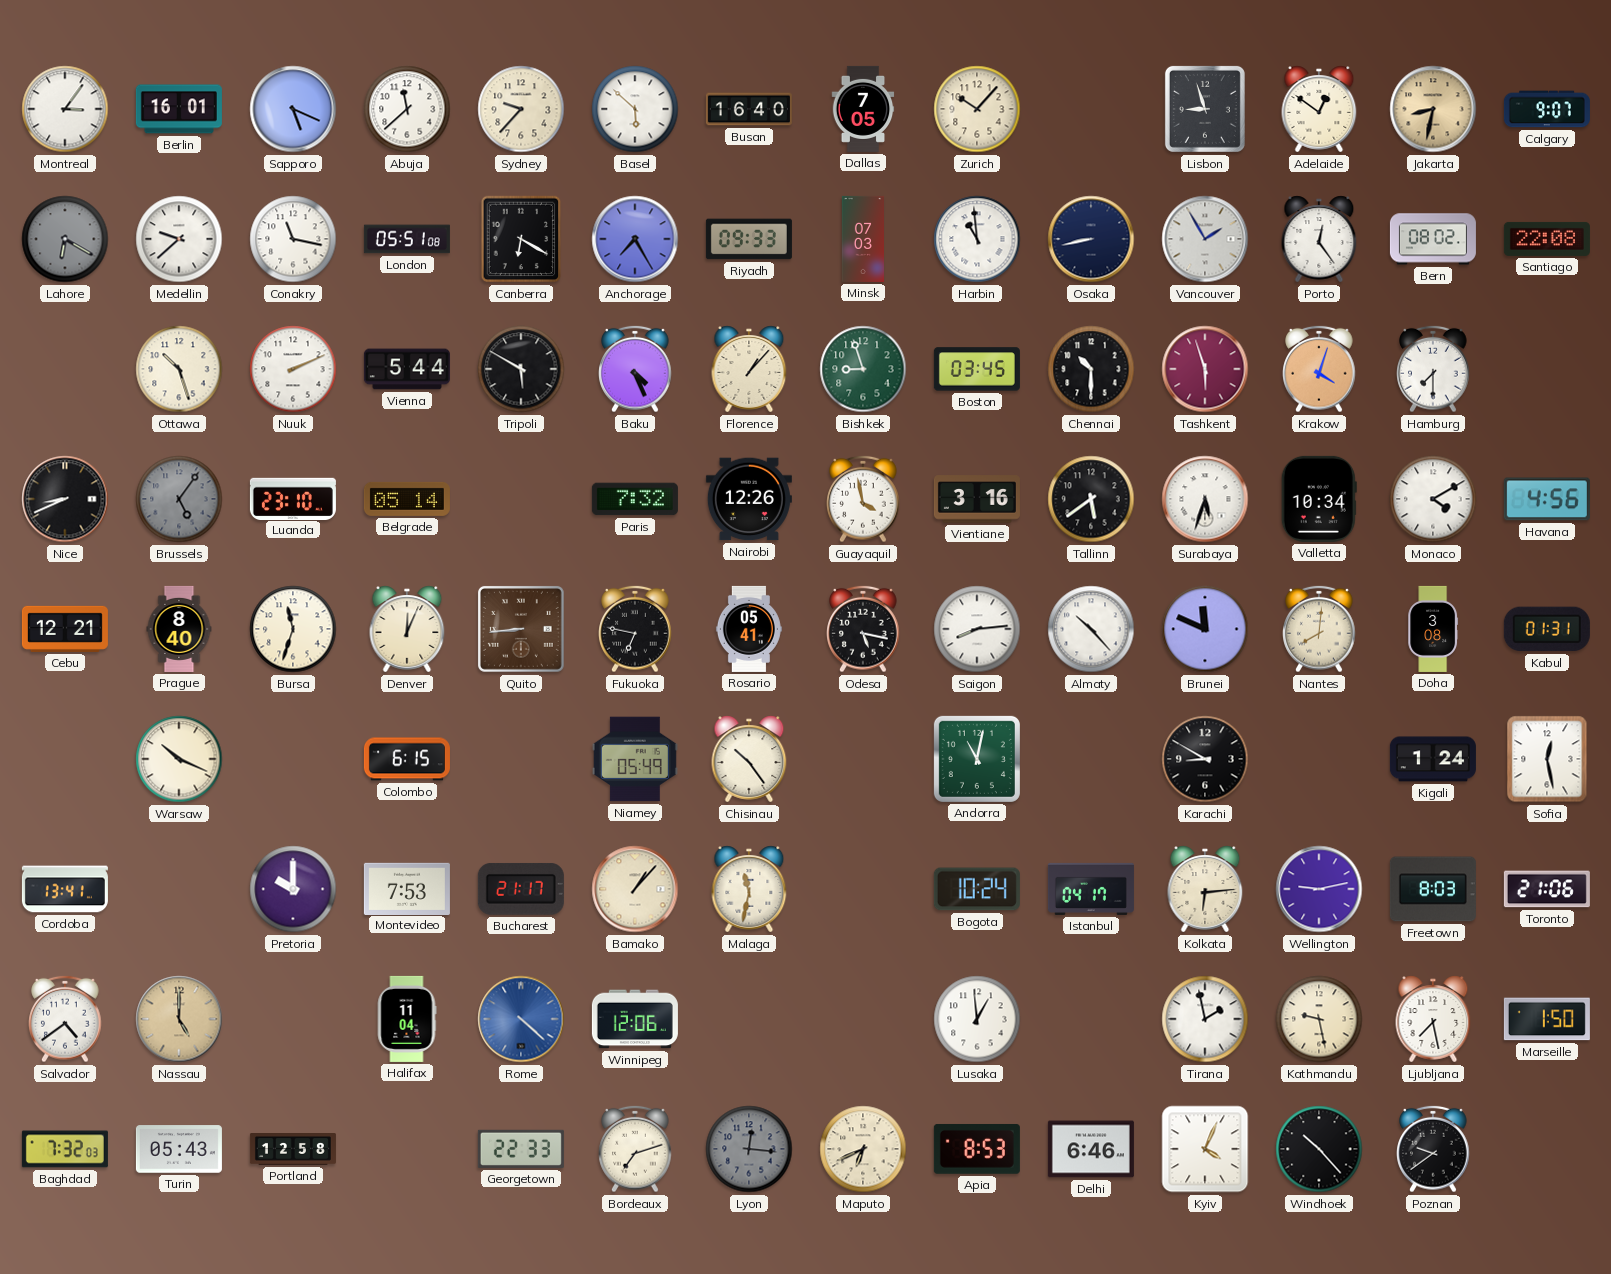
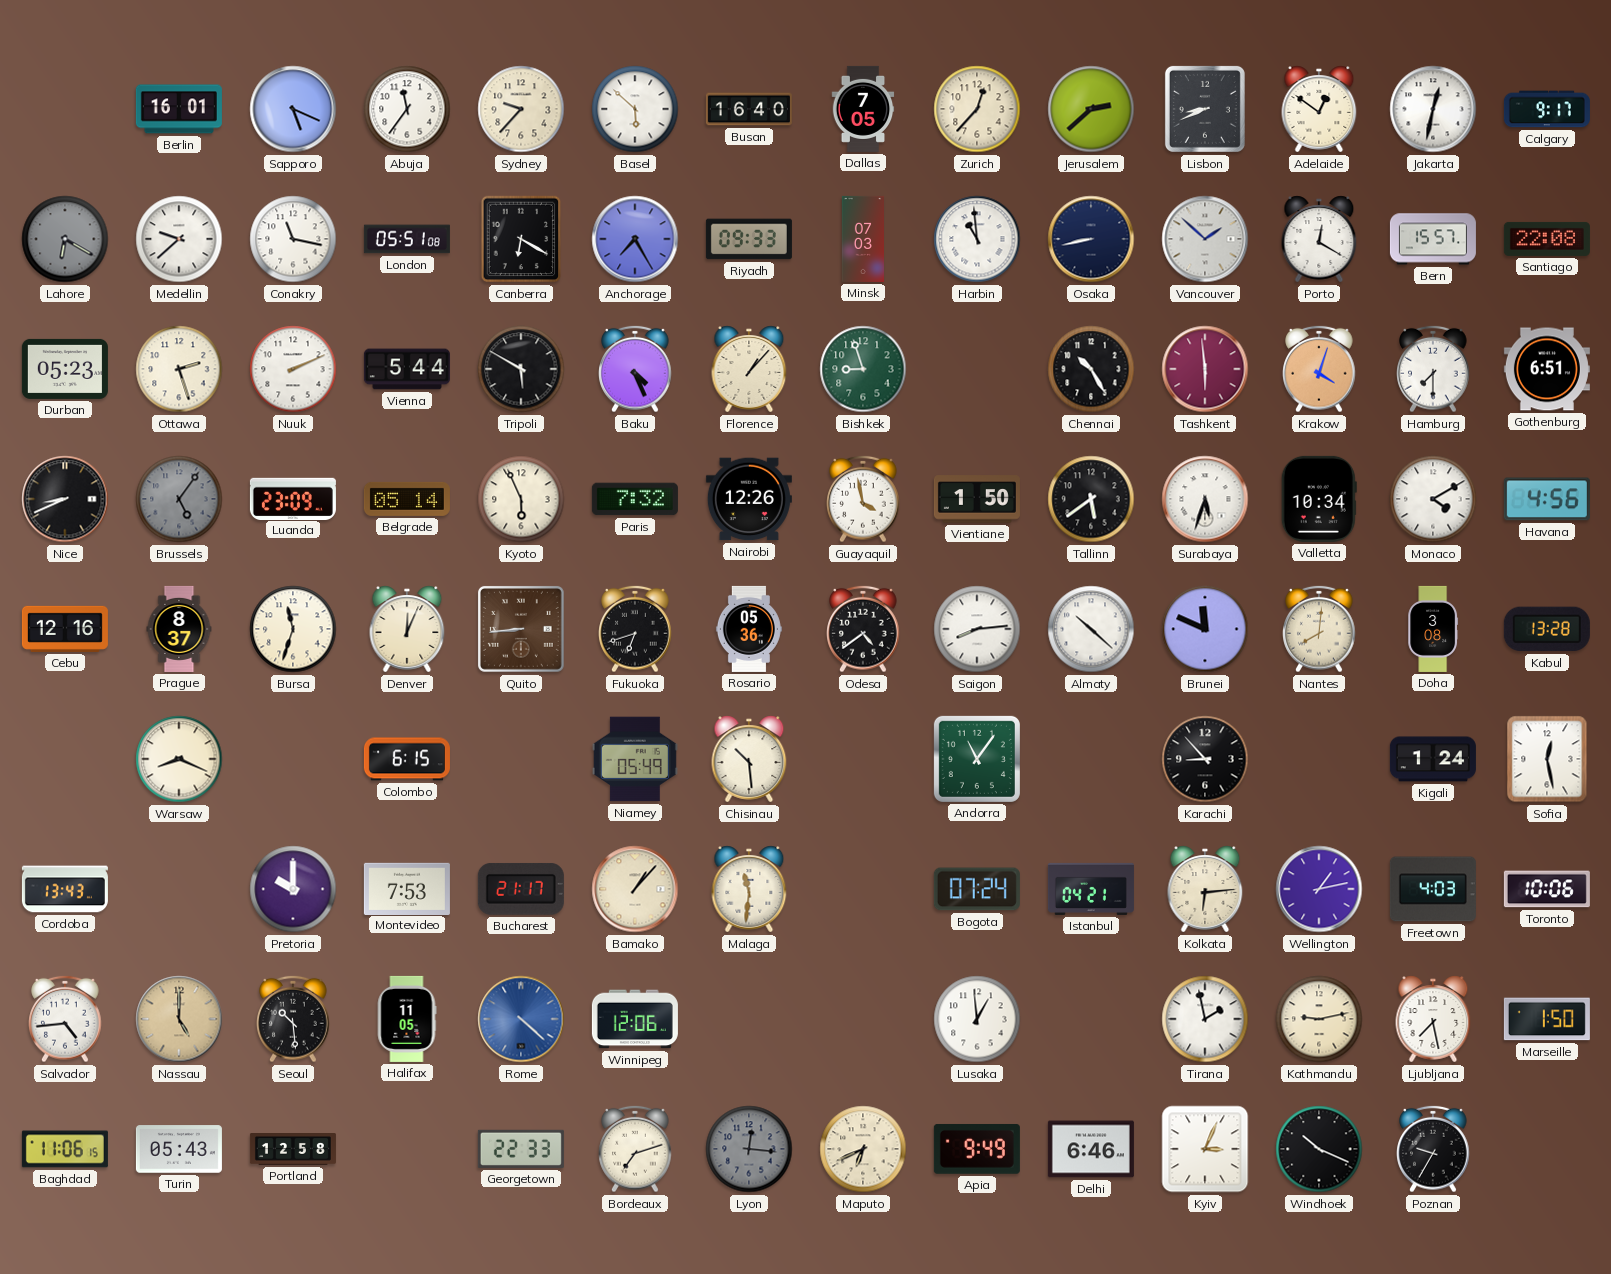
Montreal: 3:06 -> none
Abuja: 11:38 -> 11:36
Zurich: 10:07 -> 12:37
Jerusalem: none -> 2:38
Lisbon: 8:57 -> 8:41
Jakarta: 8:32 -> 12:32
Jakarta dial: champagne -> white
Calgary: 9:07 -> 9:17
Vancouver: 1:55 -> 1:52
Porto: 12:24 -> 12:20
Bern: 08:02 -> 15:57
Durban: none -> 05:23
Ottawa: 10:27 -> 2:27
Boston: 03:45 -> none
Chennai: 10:30 -> 10:25
Tashkent: 5:57 -> 5:59
Gothenburg: none -> 6:51
Luanda: 23:10 -> 23:09
Kyoto: none -> 5:56
Vientiane: 3:16 -> 1:50
Cebu: 12:21 -> 12:16
Prague: 8:40 -> 8:37
Fukuoka: 6:47 -> 6:42
Rosario: 05:41 -> 05:36
Odesa: 5:17 -> 4:39
Almaty: 10:23 -> 10:22
Kabul: 01:31 -> 13:28
Warsaw: 10:19 -> 8:19
Chisinau: 10:24 -> 10:29
Andorra: 11:02 -> 11:06
Karachi: 8:50 -> 8:53
Cordoba: 13:41 -> 13:43
Malaga: 11:32 -> 11:31
Bogota: 10:24 -> 07:24
Istanbul: 04:17 -> 04:21
Wellington: 9:13 -> 1:13
Freetown: 8:03 -> 4:03
Toronto: 21:06 -> 10:06
Salvador: 4:39 -> 4:44
Seoul: none -> 10:29
Halifax: 11:04 -> 11:05
Kathmandu: 9:28 -> 9:13
Baghdad: 7:32 -> 11:06
Apia: 8:53 -> 9:49
Kyiv: 4:04 -> 3:04
Windhoek: 10:23 -> 10:19
Poznan: 9:39 -> 9:35
